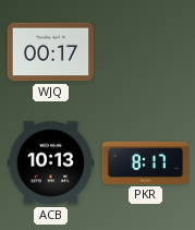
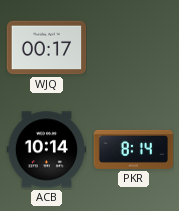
ACB: 10:13 -> 10:14
PKR: 8:17 -> 8:14
